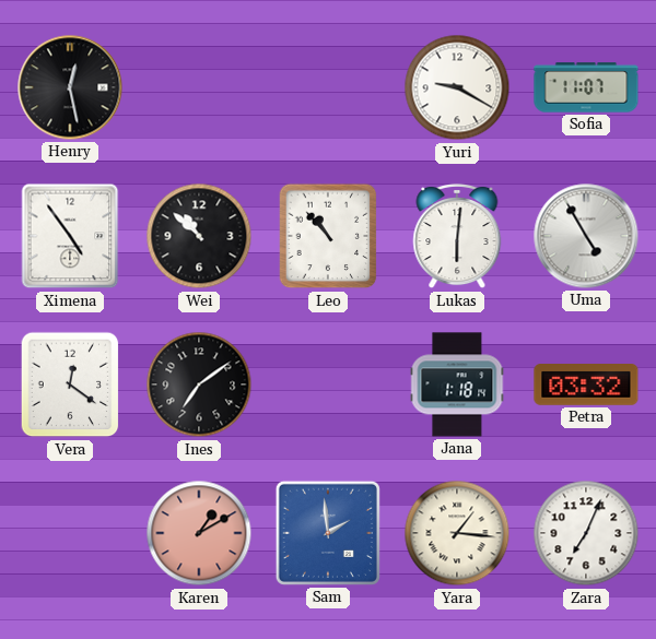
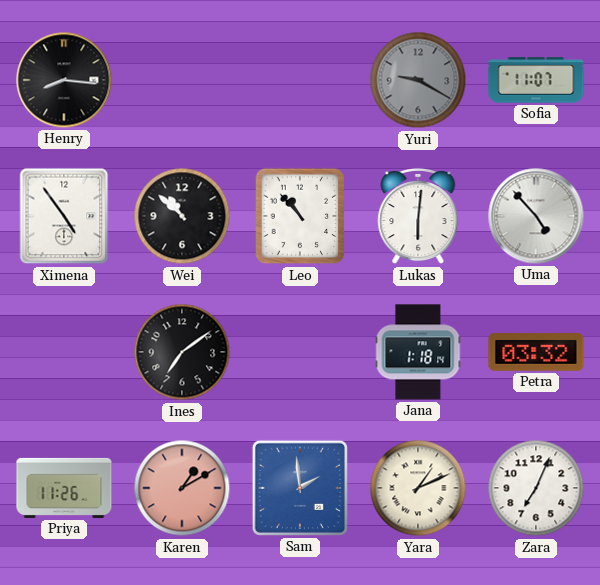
Henry: 12:28 -> 8:16
Yuri dial: white -> grey
Uma: 4:55 -> 4:53
Vera: 12:21 -> none
Priya: none -> 11:26
Yara: 1:16 -> 1:11
